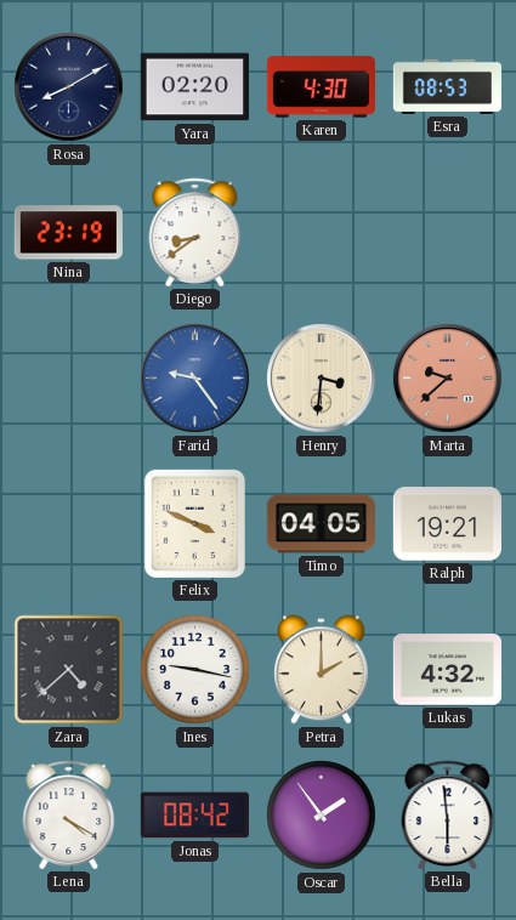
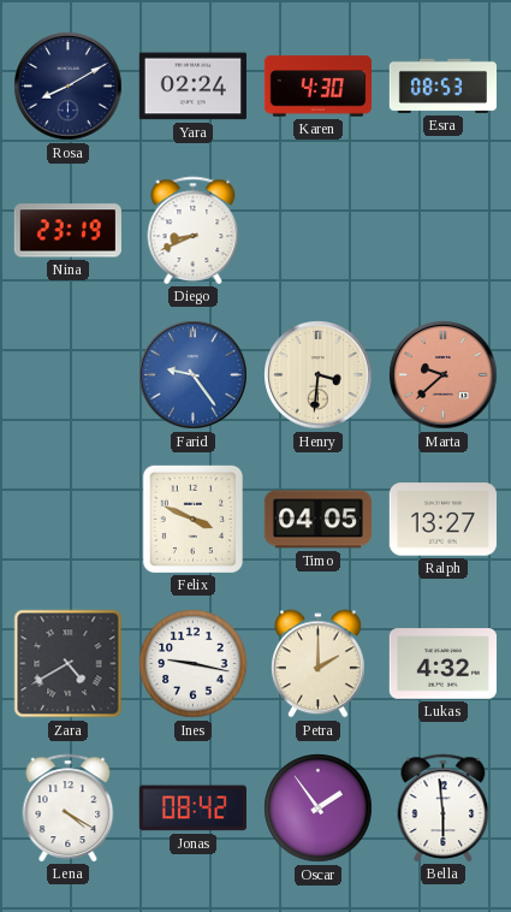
Yara: 02:20 -> 02:24
Diego: 8:39 -> 8:41
Ralph: 19:21 -> 13:27
Zara: 4:38 -> 4:40
